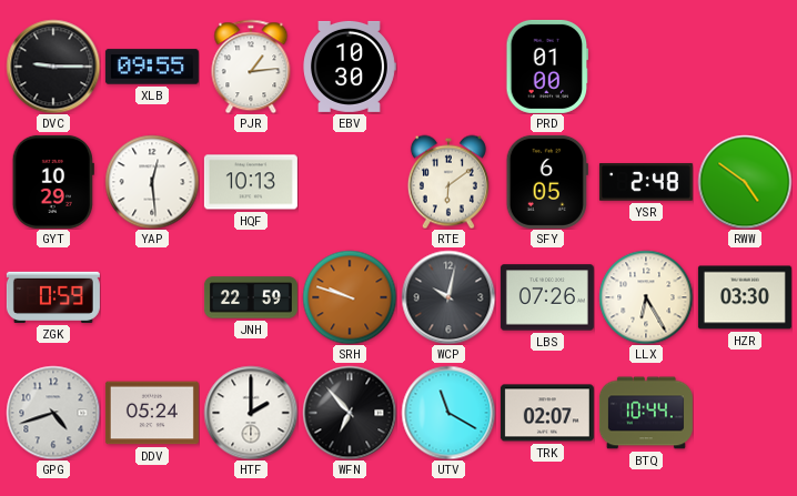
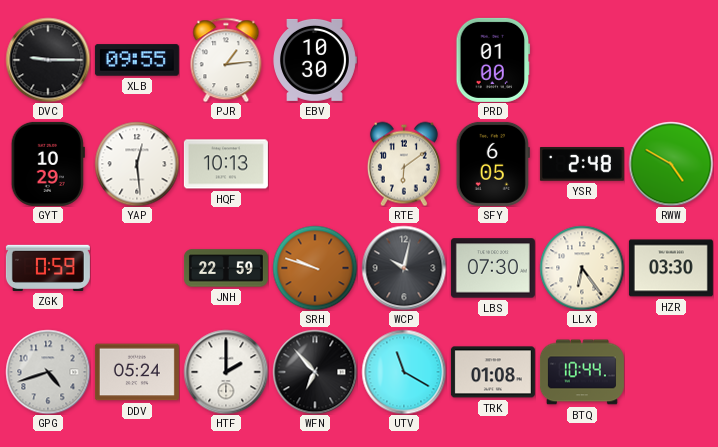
RWW: 4:51 -> 4:50
LBS: 07:26 -> 07:30
LLX: 6:25 -> 6:24
TRK: 02:07 -> 01:08
